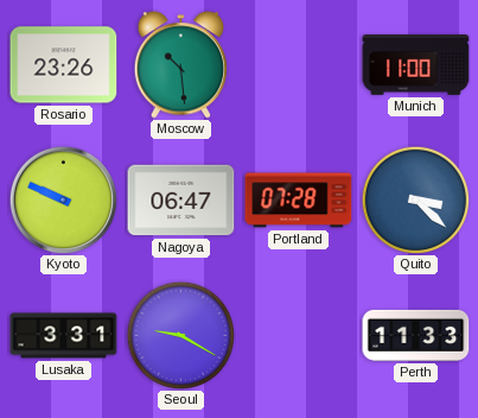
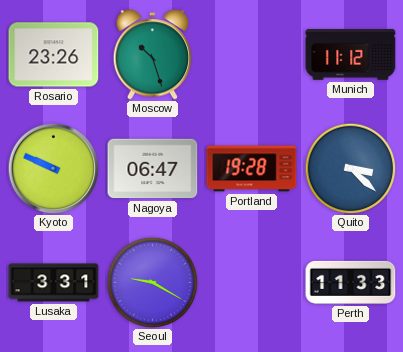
Moscow: 10:29 -> 10:27
Munich: 11:00 -> 11:12
Portland: 07:28 -> 19:28
